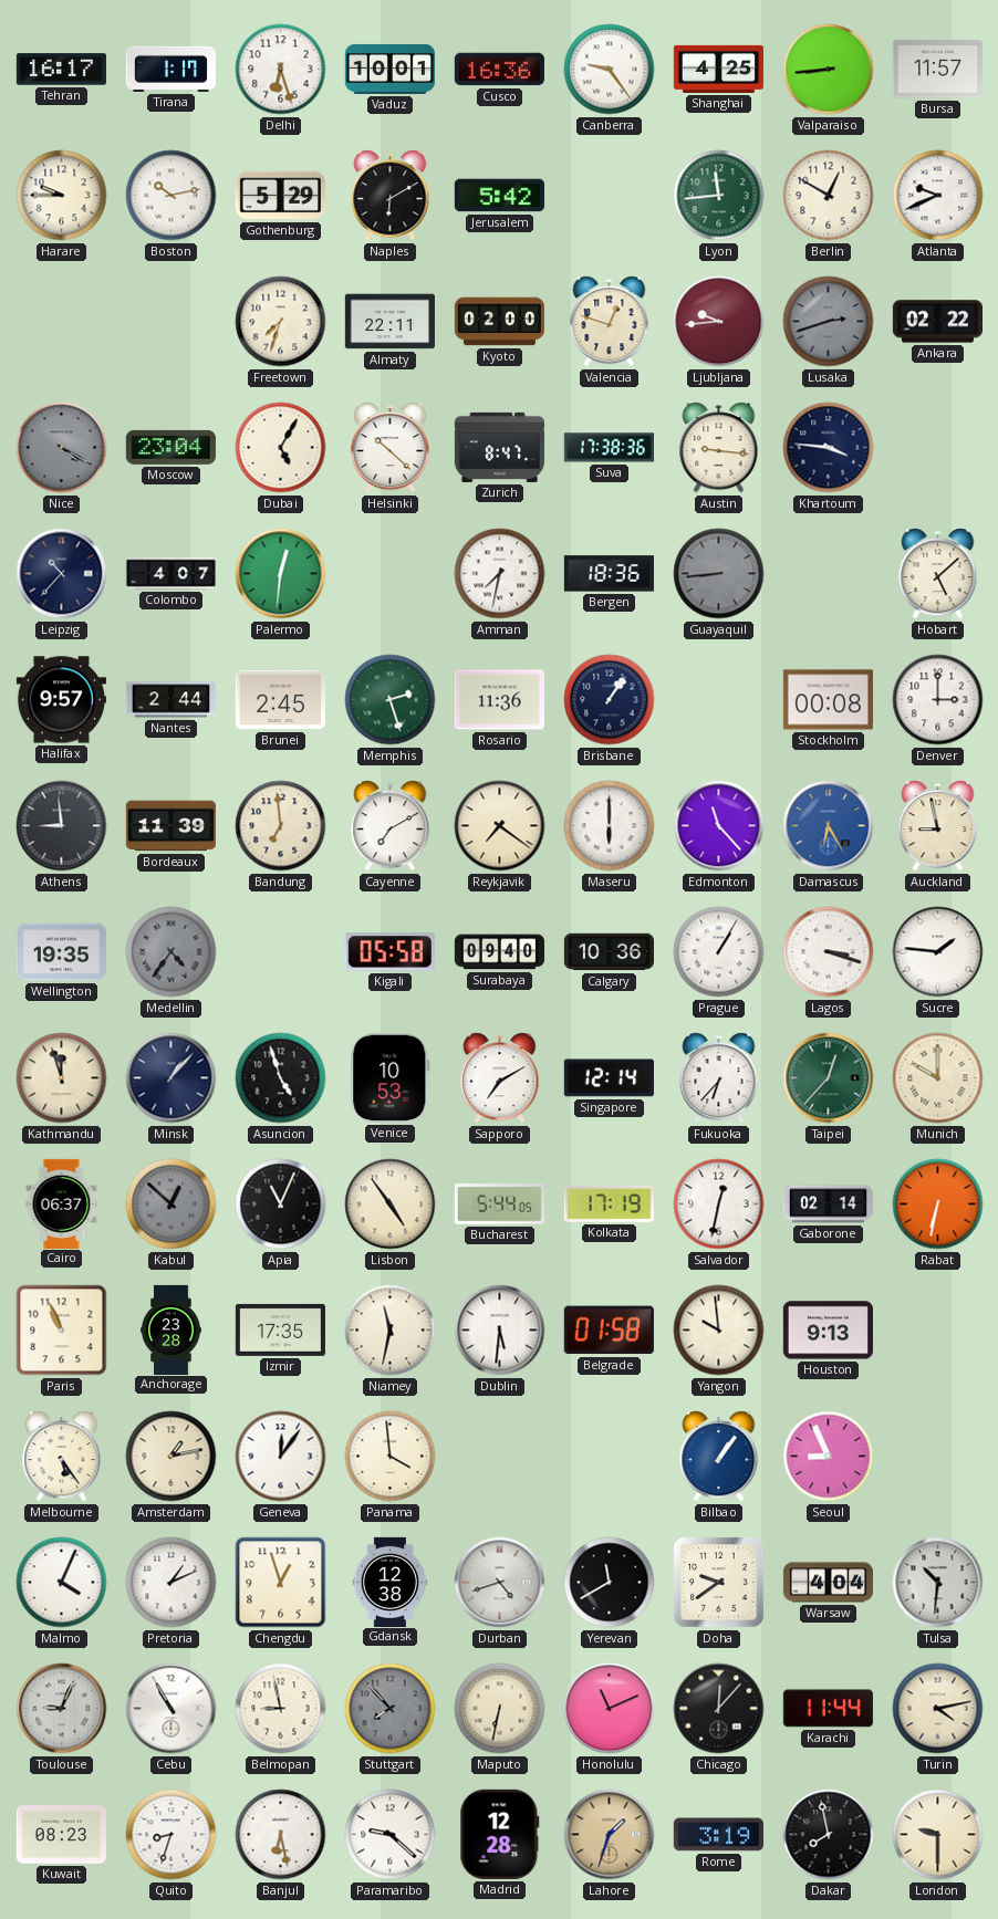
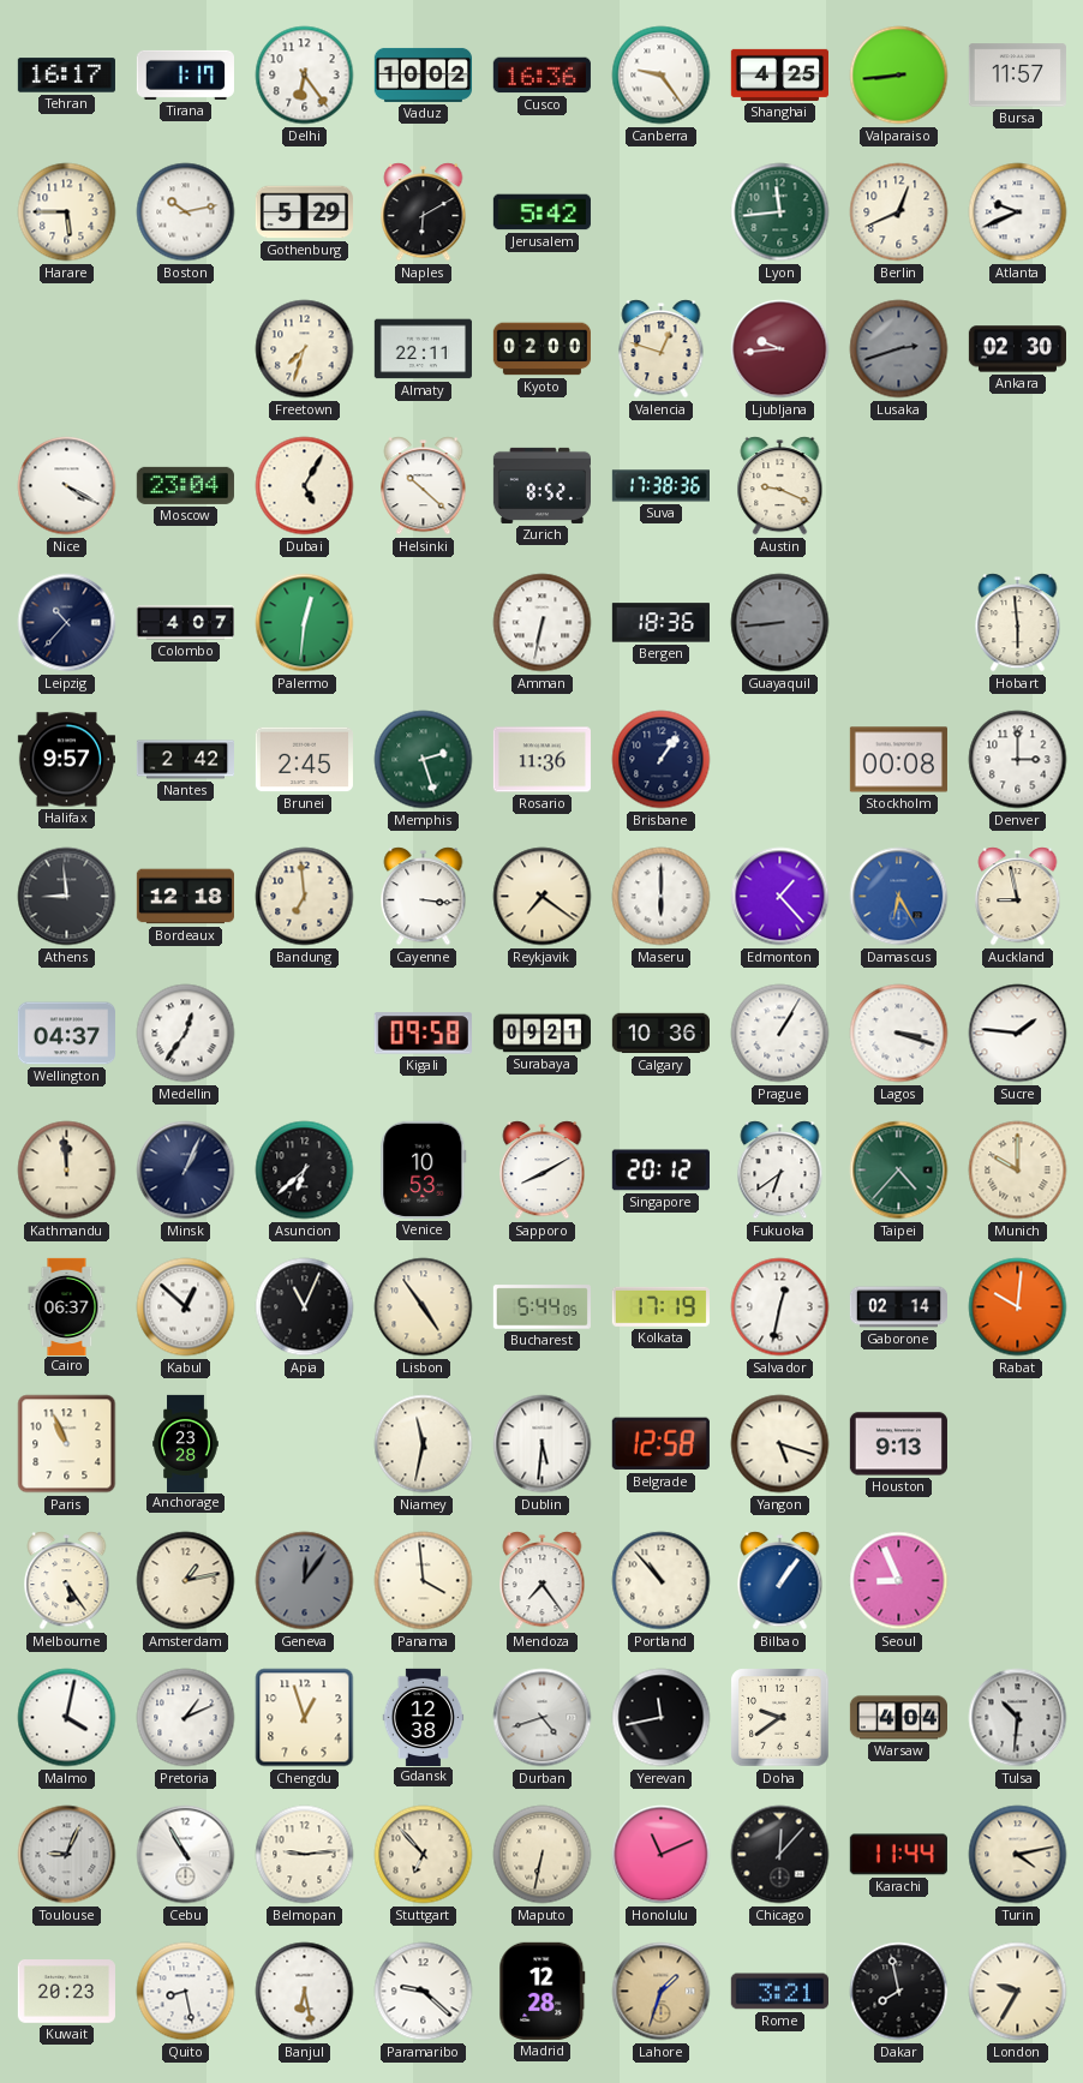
Delhi: 6:27 -> 6:24
Vaduz: 10:01 -> 10:02
Harare: 9:45 -> 5:45
Berlin: 12:50 -> 12:41
Ankara: 02:22 -> 02:30
Nice dial: grey -> white
Zurich: 8:47 -> 8:52
Austin: 9:16 -> 9:19
Khartoum: 3:46 -> none
Amman: 7:32 -> 6:32
Hobart: 5:08 -> 5:59
Nantes: 2:44 -> 2:42
Bordeaux: 11:39 -> 12:18
Cayenne: 7:10 -> 3:16
Edmonton: 11:23 -> 1:23
Wellington: 19:35 -> 04:37
Medellin: 4:36 -> 12:36
Medellin dial: grey -> white
Kigali: 05:58 -> 09:58
Surabaya: 09:40 -> 09:21
Kathmandu: 11:57 -> 11:59
Minsk: 1:07 -> 1:04
Asuncion: 4:57 -> 6:38
Sapporo: 7:10 -> 8:10
Singapore: 12:14 -> 20:12
Fukuoka: 6:37 -> 6:39
Taipei: 12:37 -> 4:37
Kabul dial: grey -> white
Rabat: 6:32 -> 10:01
Izmir: 17:35 -> none
Belgrade: 01:58 -> 12:58
Yangon: 9:59 -> 5:18
Geneva dial: white -> grey
Mendoza: none -> 7:24
Portland: none -> 10:53
Malmo: 4:04 -> 4:02
Yerevan: 11:40 -> 11:43
Belmopan: 8:58 -> 9:14
Stuttgart: 7:53 -> 6:53
Stuttgart dial: grey -> cream
Kuwait: 08:23 -> 20:23
Quito: 8:33 -> 8:28
Rome: 3:19 -> 3:21
London: 9:30 -> 9:35
